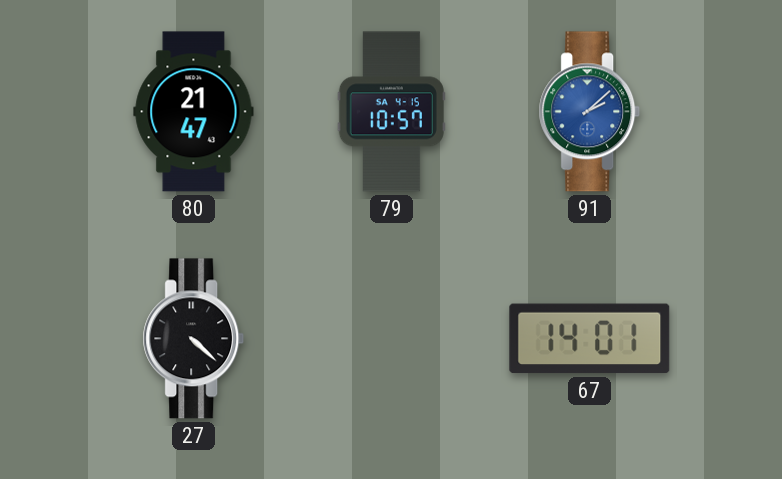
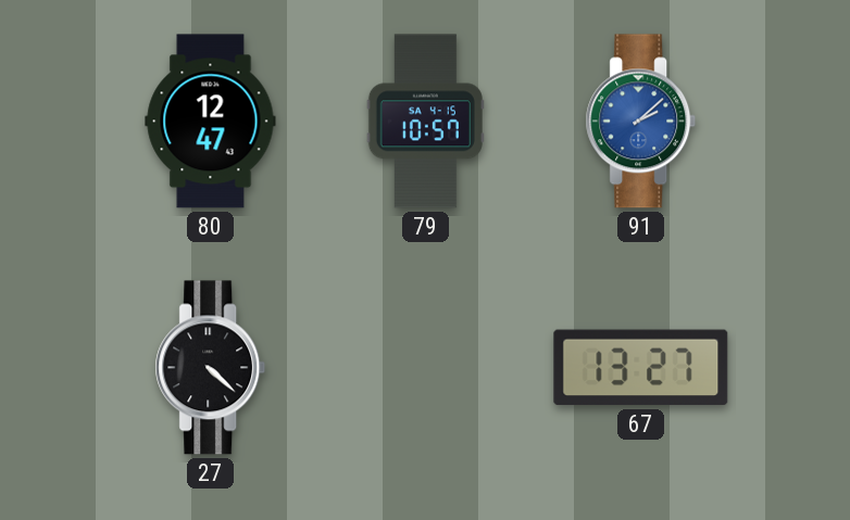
80: 21:47 -> 12:47
67: 14:01 -> 13:27
